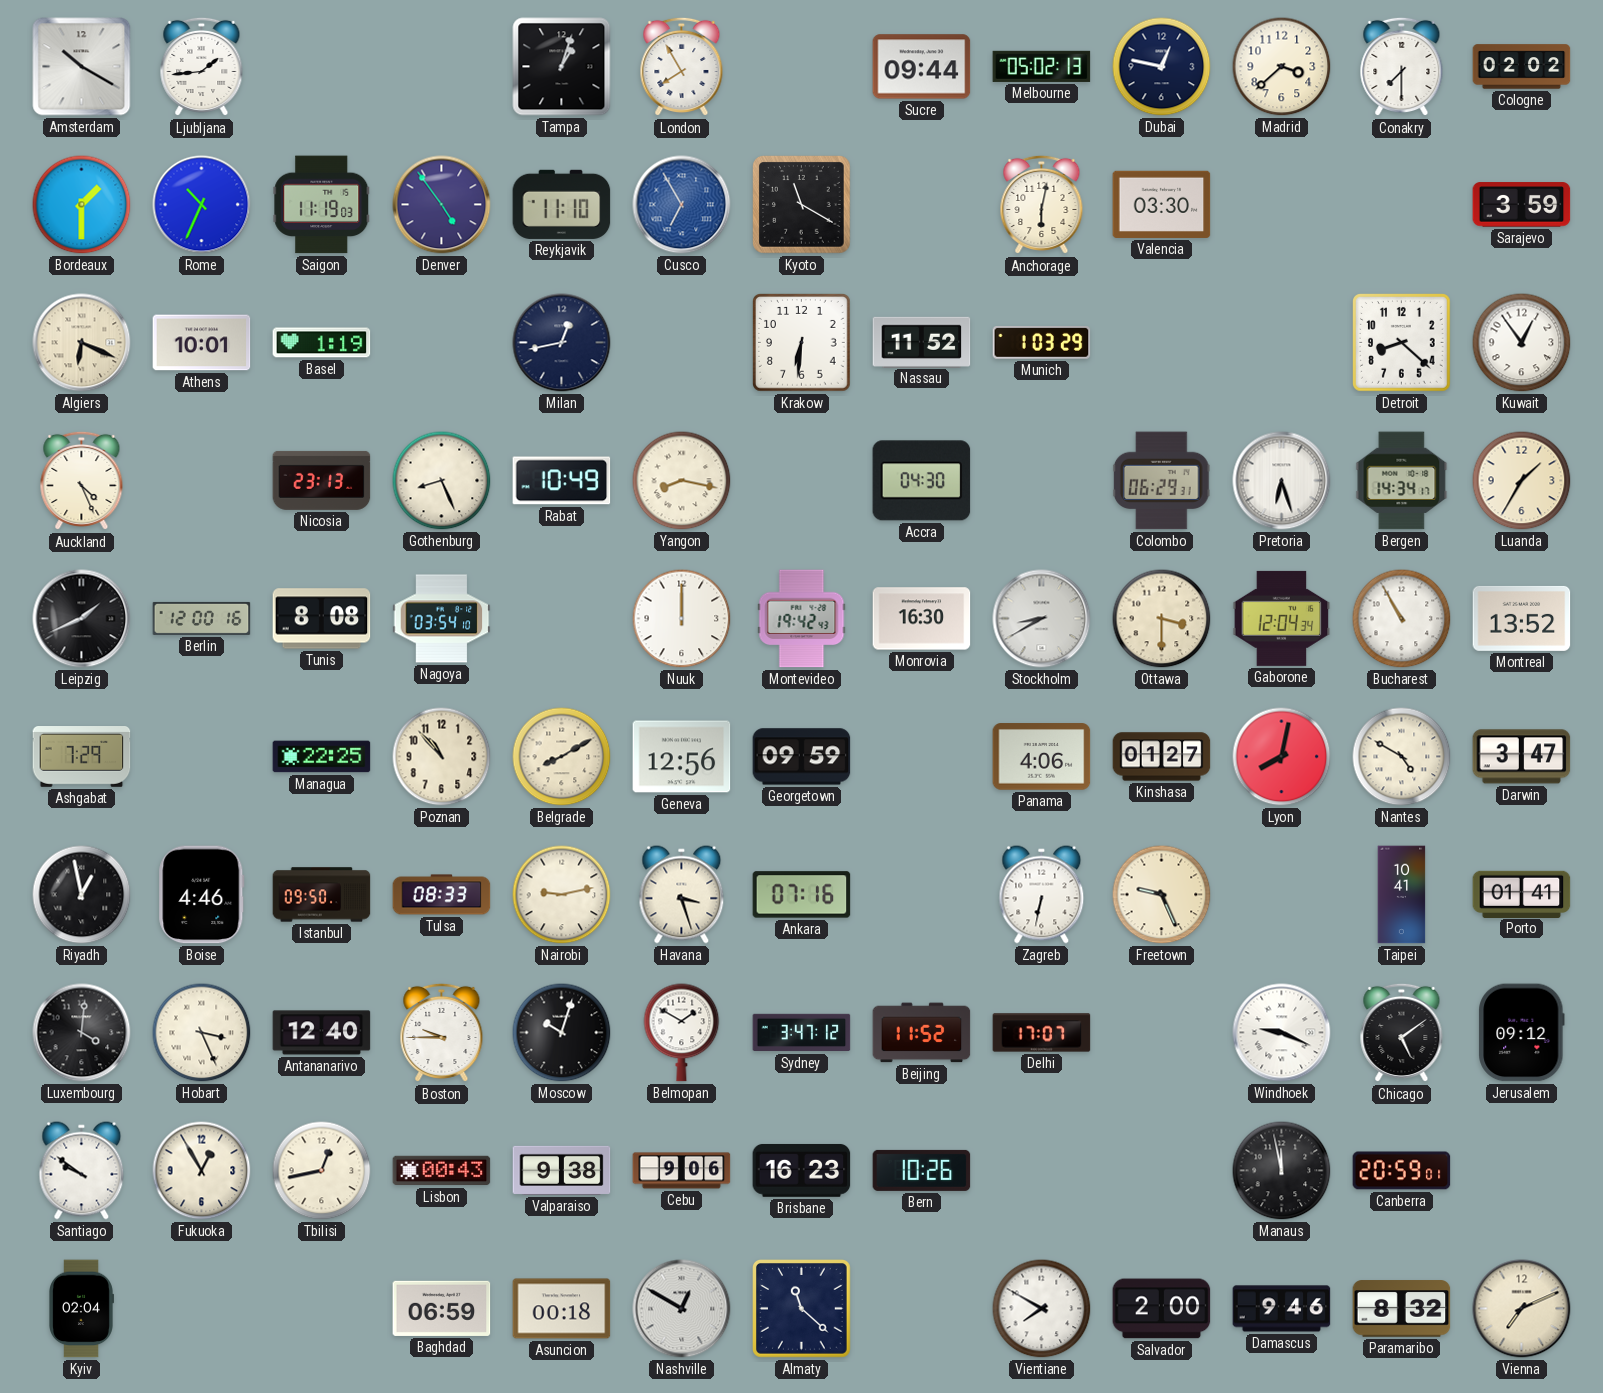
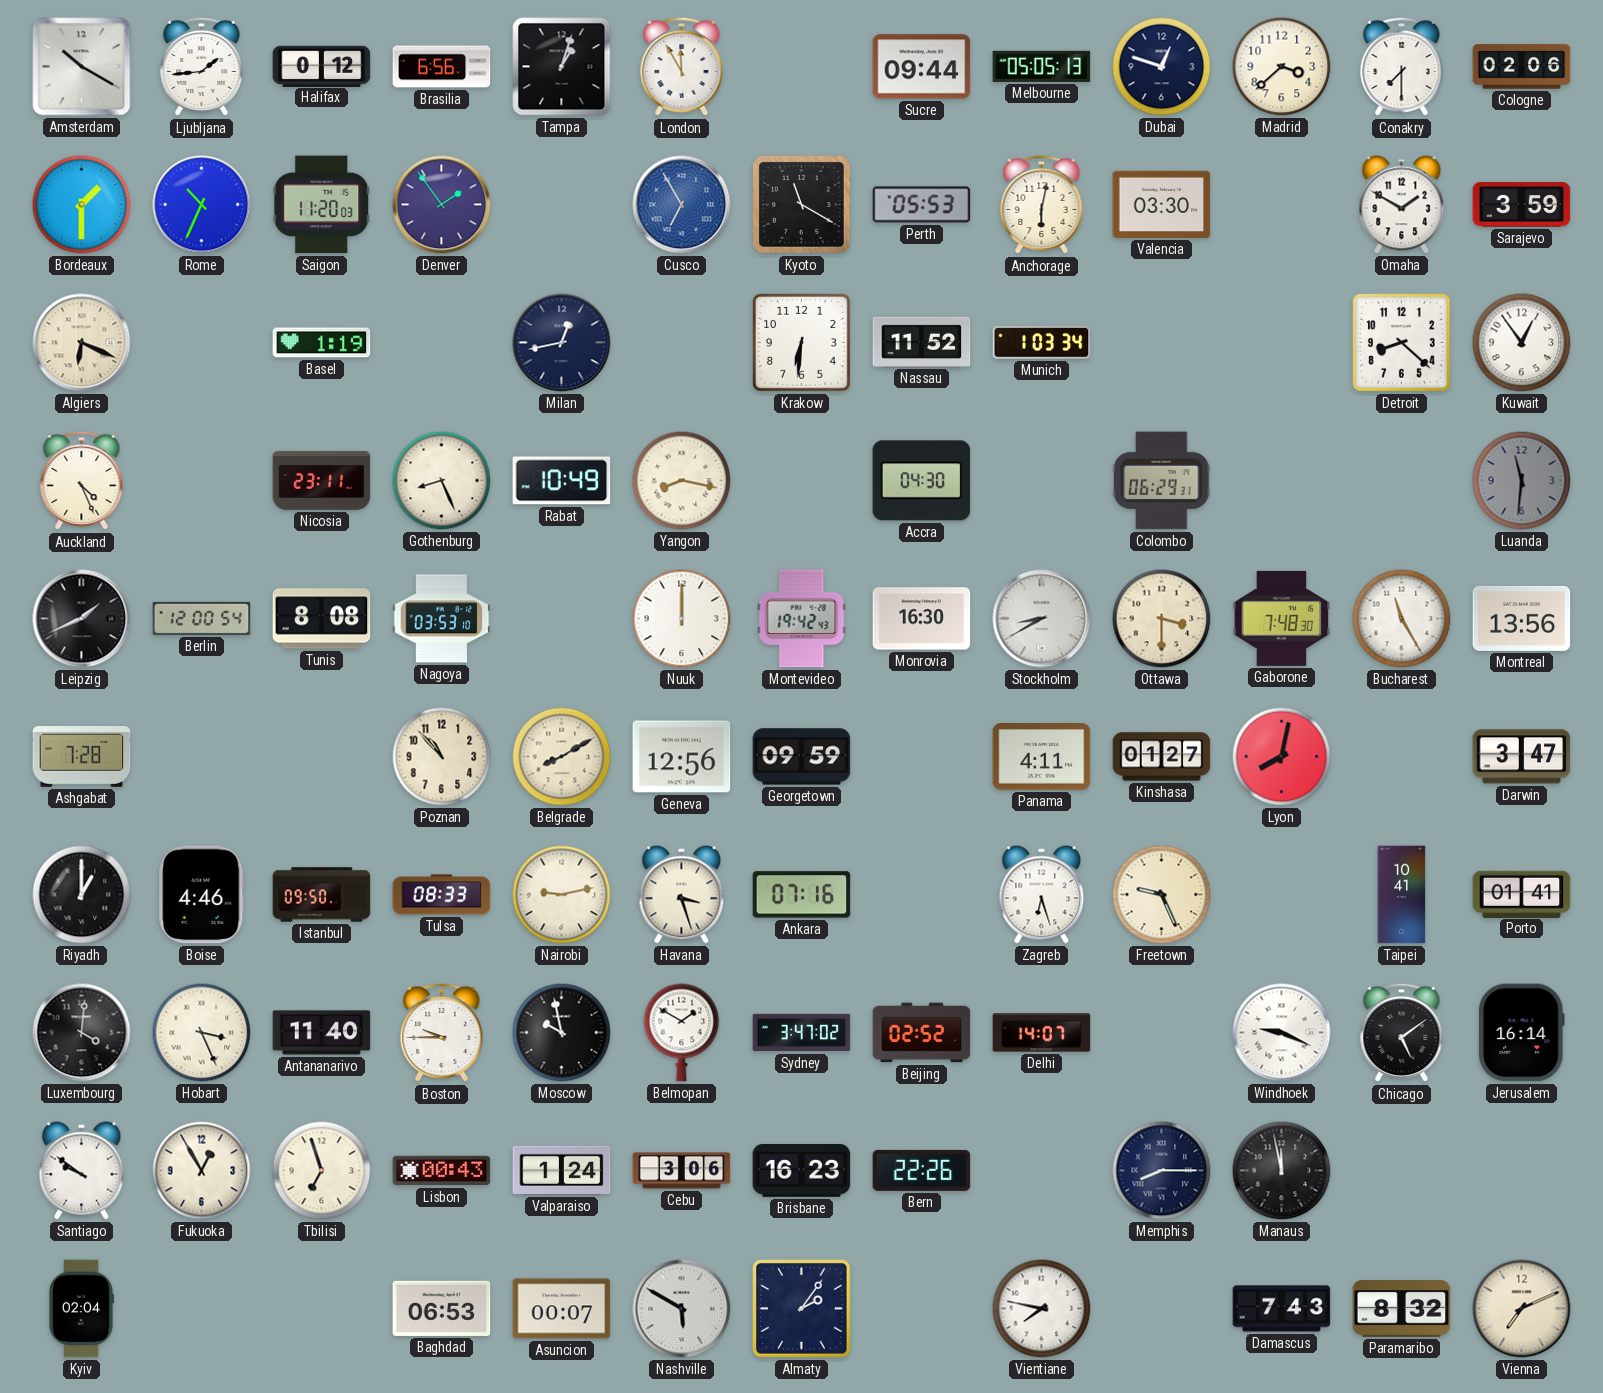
Halifax: none -> 0:12
Brasilia: none -> 6:56
London: 7:55 -> 11:55
Melbourne: 05:02 -> 05:05
Dubai: 12:47 -> 12:48
Cologne: 02:02 -> 02:06
Saigon: 11:19 -> 11:20
Denver: 4:54 -> 1:54
Reykjavik: 11:10 -> none
Perth: none -> 05:53
Omaha: none -> 1:50
Athens: 10:01 -> none
Munich: 1:03:29 -> 1:03:34
Nicosia: 23:13 -> 23:11
Pretoria: 6:27 -> none
Bergen: 14:34 -> none
Luanda: 1:35 -> 11:31
Luanda dial: cream -> grey
Berlin: 12:00:16 -> 12:00:54
Nagoya: 03:54 -> 03:53
Gaborone: 12:04 -> 7:48
Bucharest: 10:55 -> 11:25
Montreal: 13:52 -> 13:56
Ashgabat: 7:29 -> 7:28
Managua: 22:25 -> none
Panama: 4:06 -> 4:11
Nantes: 4:50 -> none
Riyadh: 12:58 -> 1:00
Zagreb: 6:32 -> 6:27
Antananarivo: 12:40 -> 11:40
Moscow: 10:03 -> 9:58
Sydney: 3:47:12 -> 3:47:02
Beijing: 11:52 -> 02:52
Delhi: 17:07 -> 14:07
Jerusalem: 09:12 -> 16:14
Tbilisi: 12:43 -> 6:57
Valparaiso: 9:38 -> 1:24
Cebu: 9:06 -> 3:06
Bern: 10:26 -> 22:26
Memphis: none -> 8:15
Canberra: 20:59 -> none
Baghdad: 06:59 -> 06:53
Asuncion: 00:18 -> 00:07
Nashville: 12:50 -> 5:50
Almaty: 11:22 -> 2:06
Vientiane: 7:50 -> 7:47
Salvador: 2:00 -> none
Damascus: 9:46 -> 7:43
